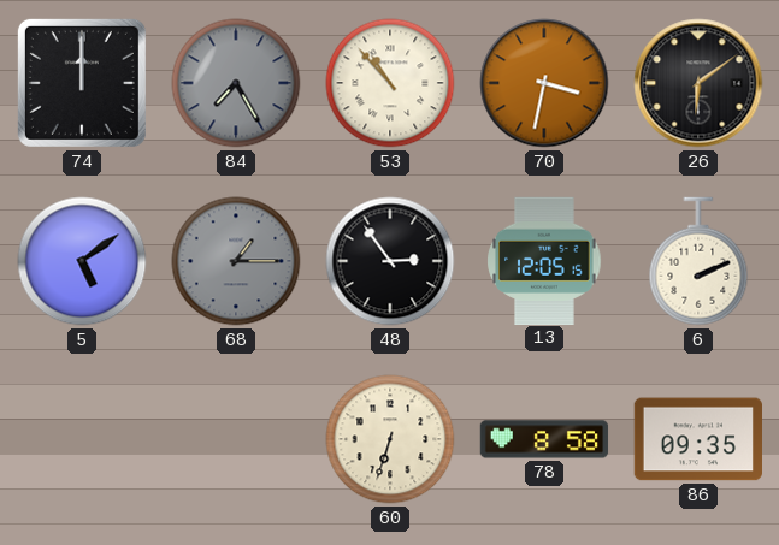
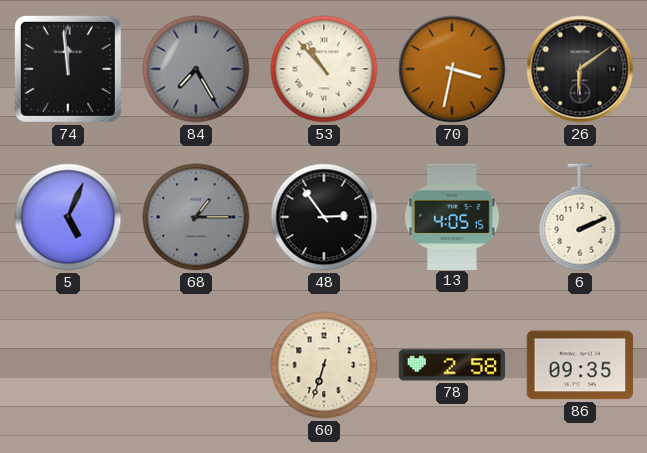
74: 12:00 -> 11:59
5: 5:09 -> 5:04
13: 12:05 -> 4:05
78: 8:58 -> 2:58
